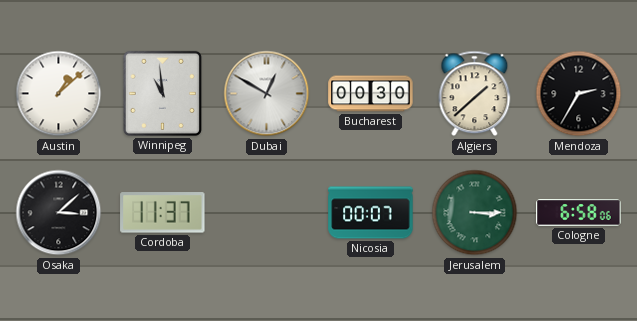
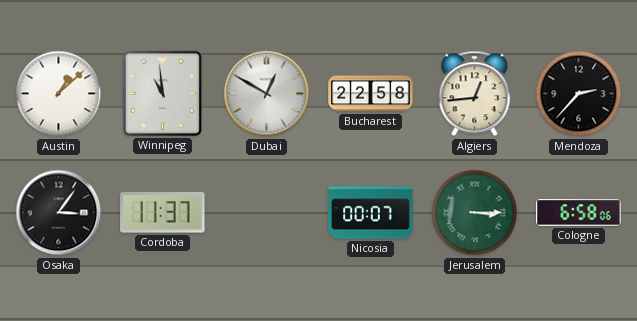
Bucharest: 00:30 -> 22:58
Algiers: 1:38 -> 12:44
Mendoza: 2:35 -> 2:37
Osaka: 3:08 -> 3:06
